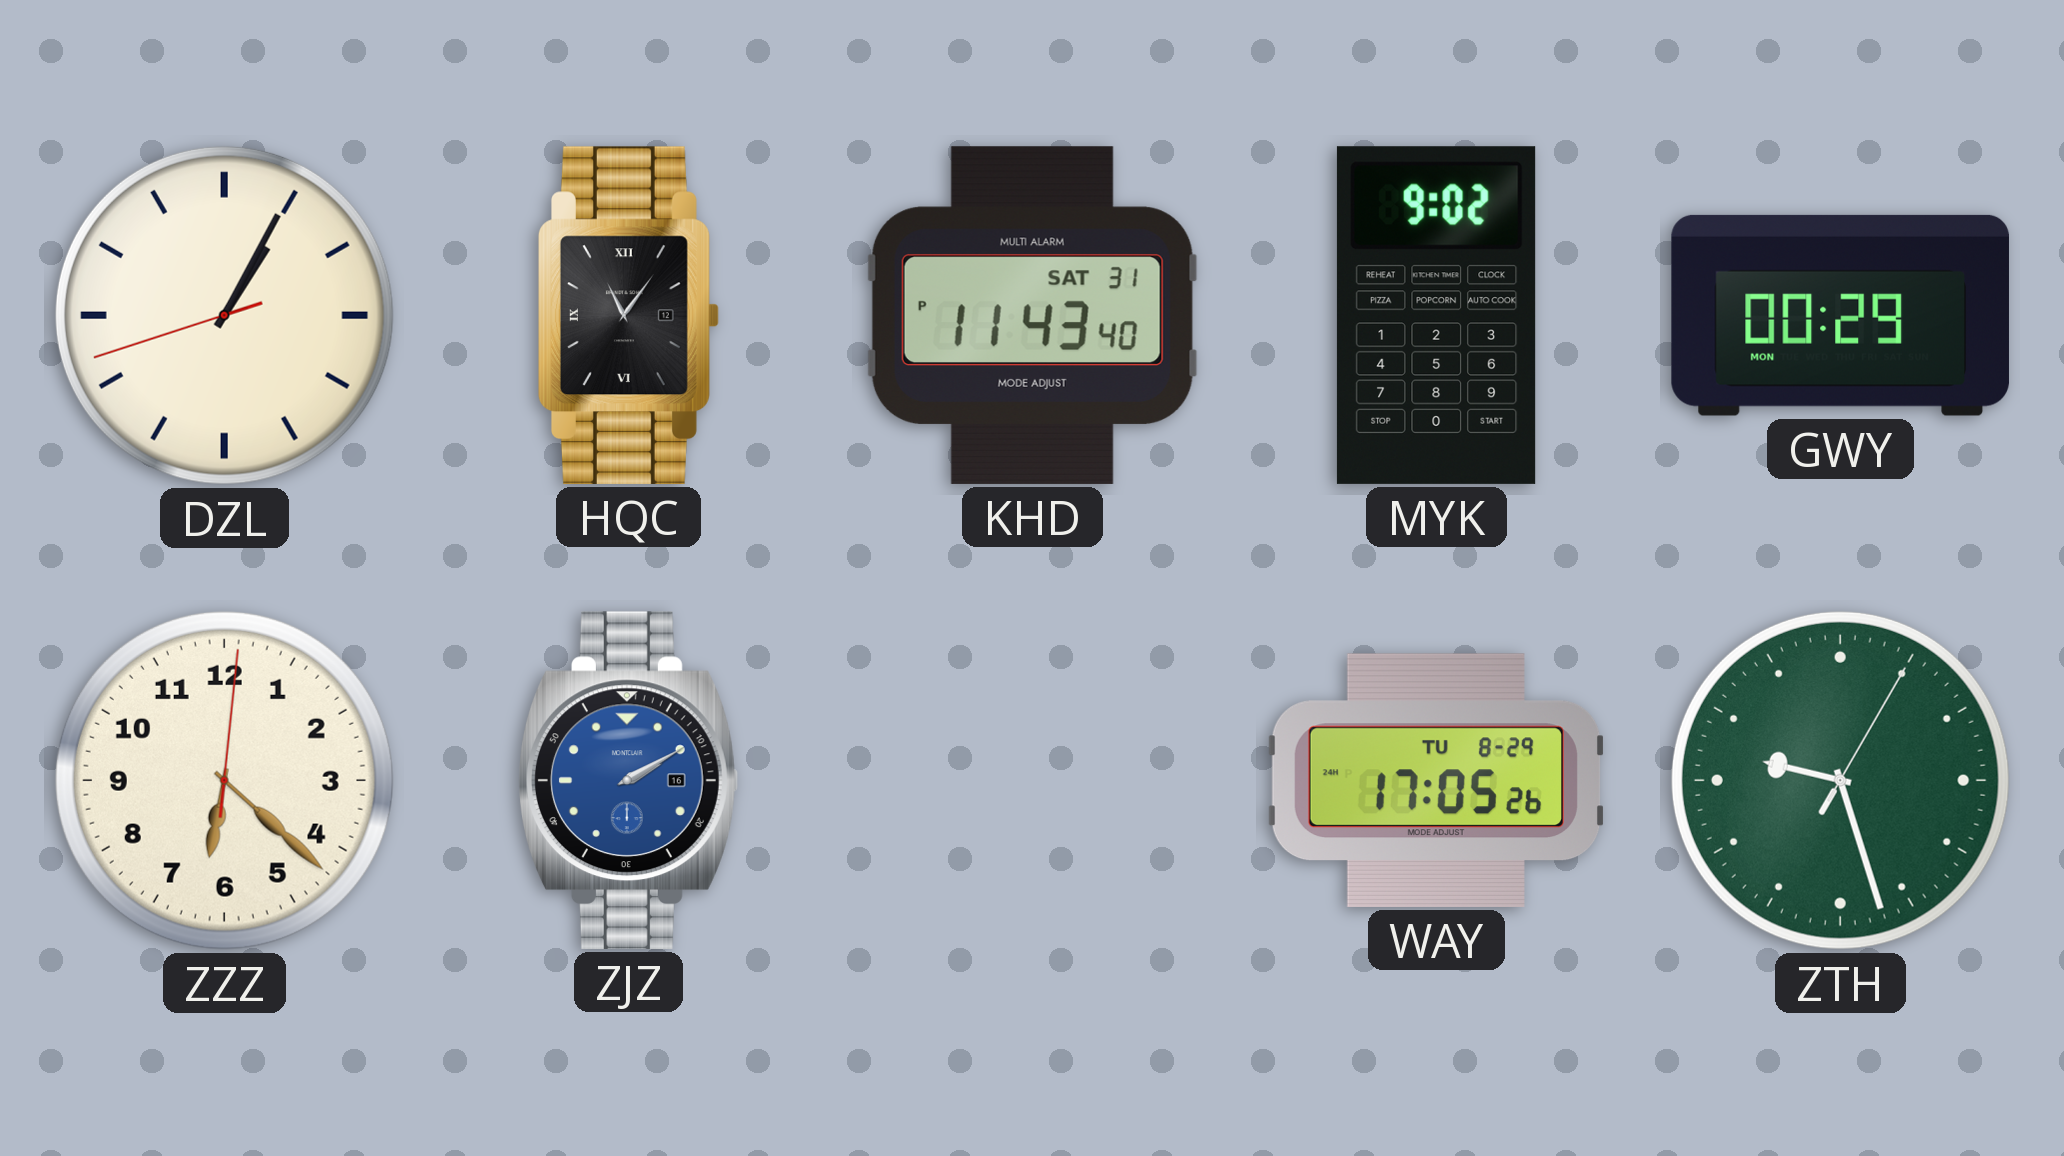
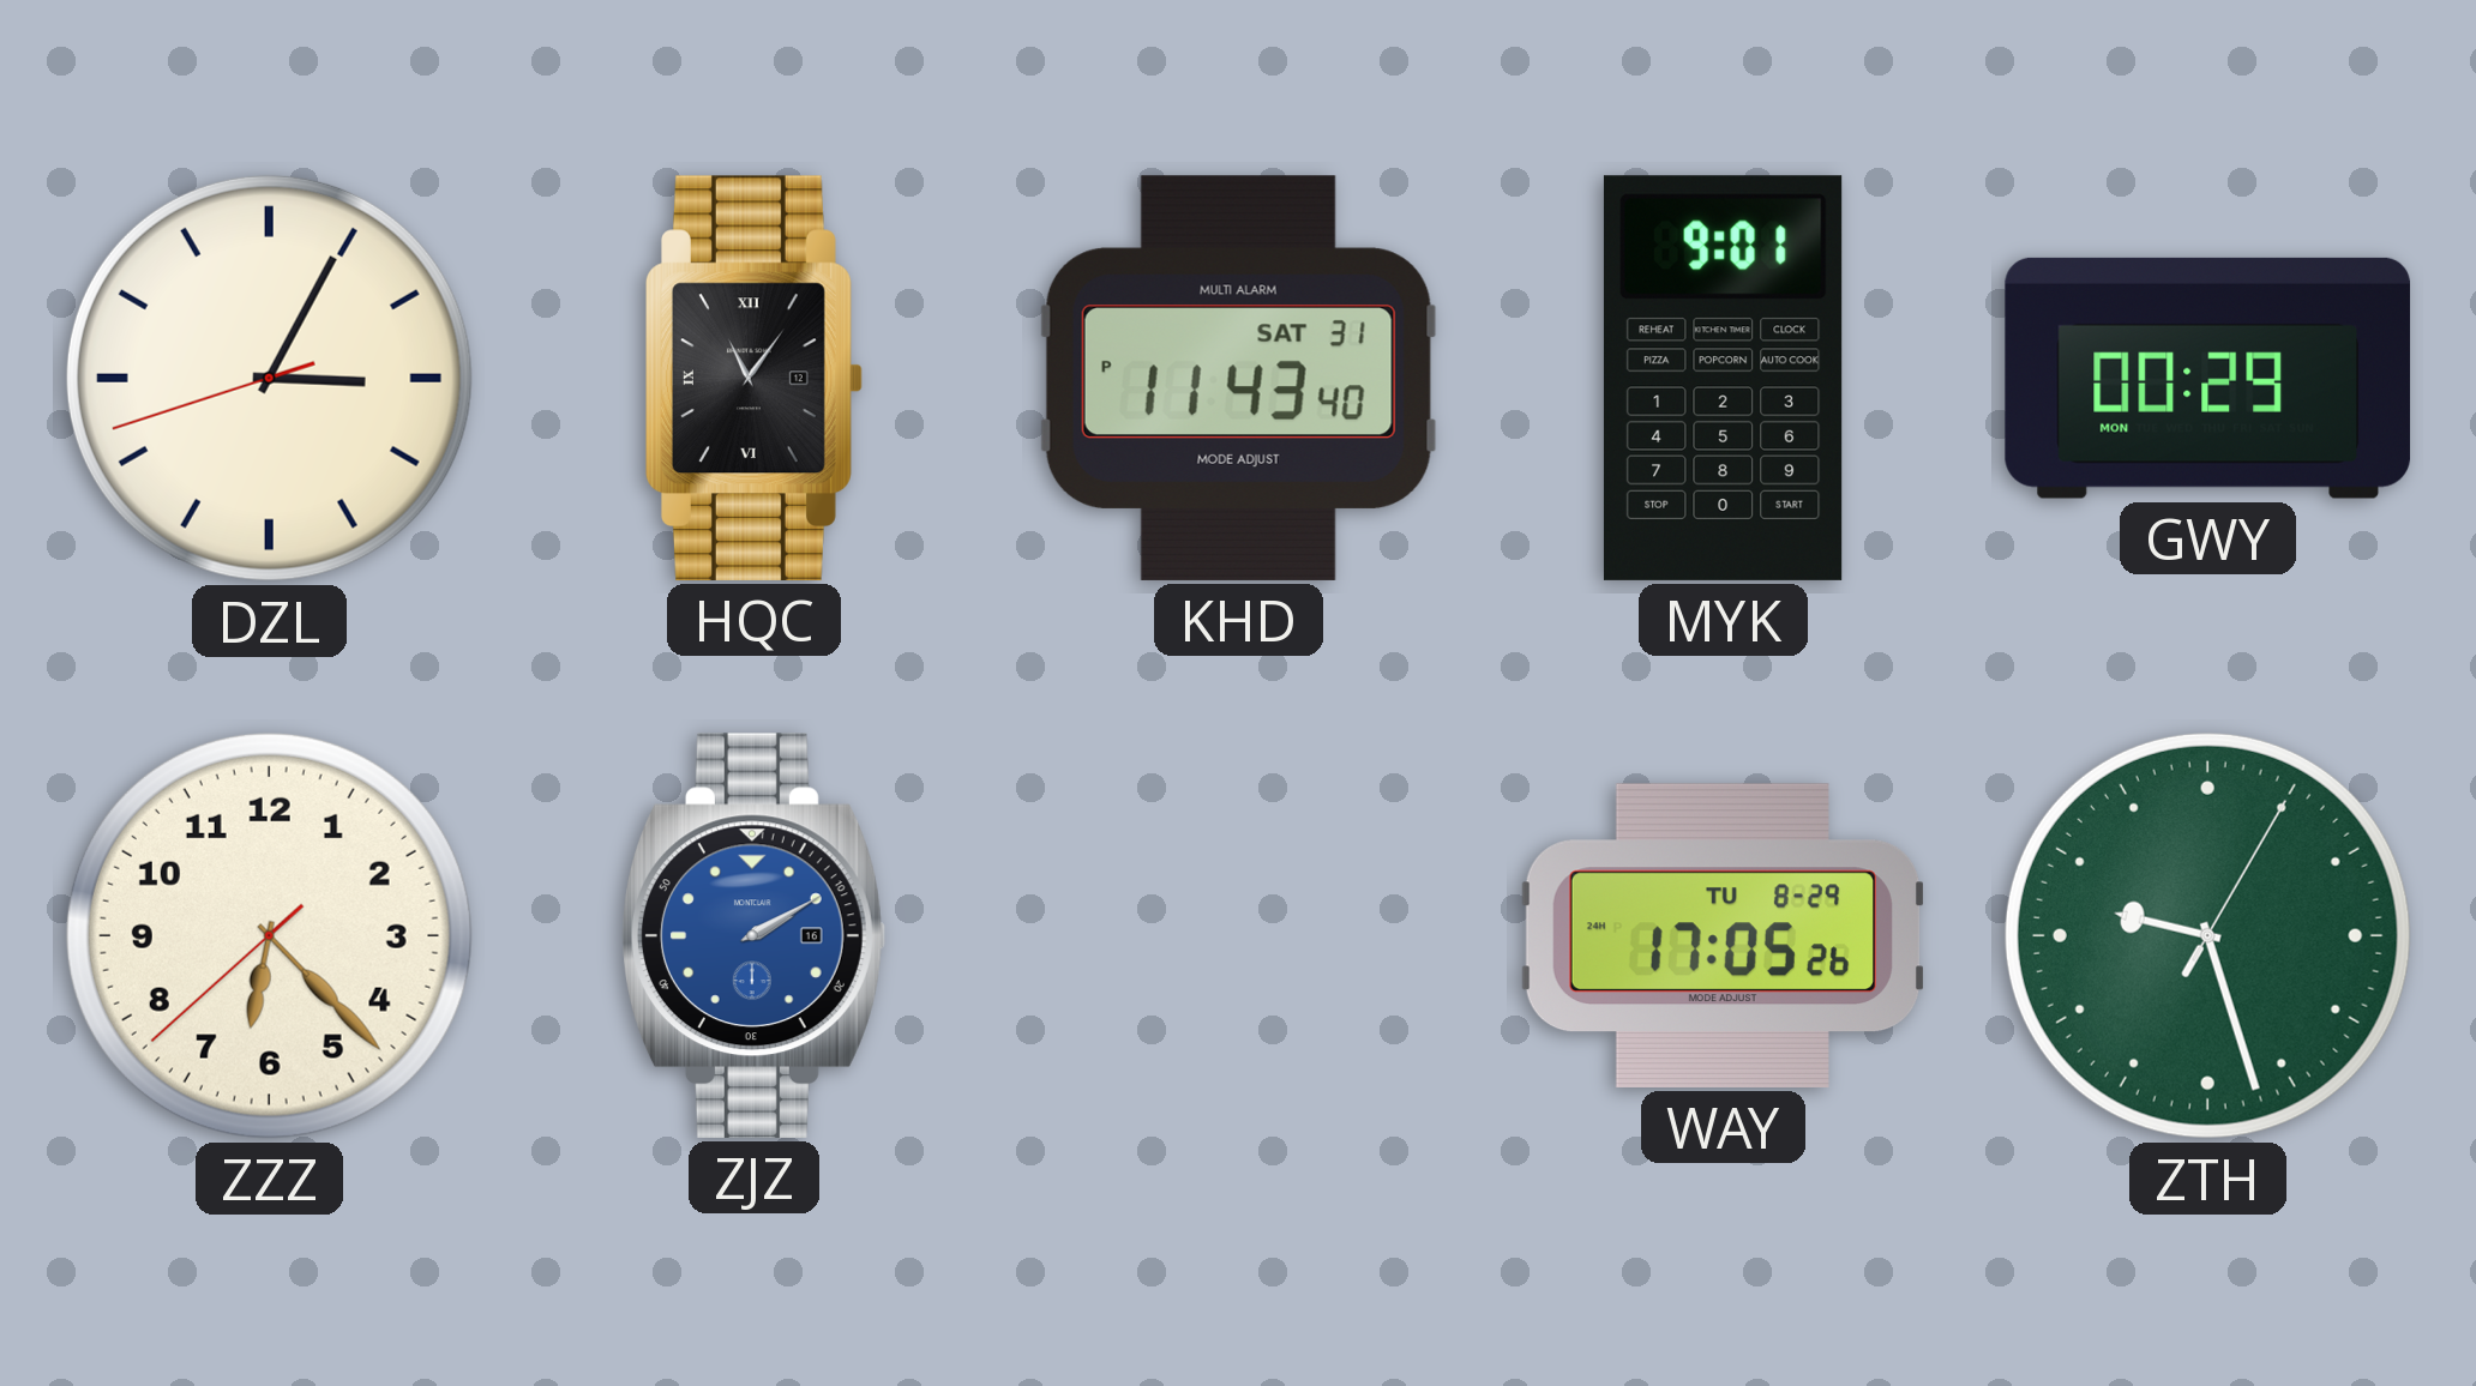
DZL: 1:04 -> 3:04
MYK: 9:02 -> 9:01
ZZZ: 6:22:01 -> 6:22:38
